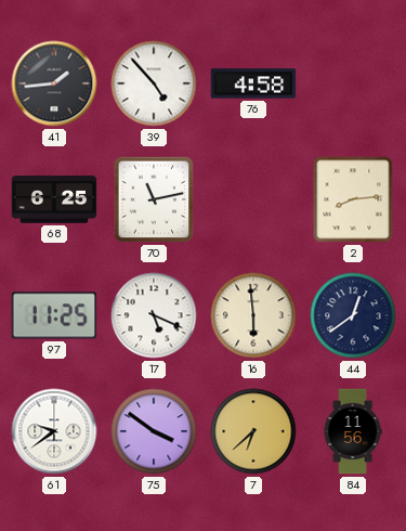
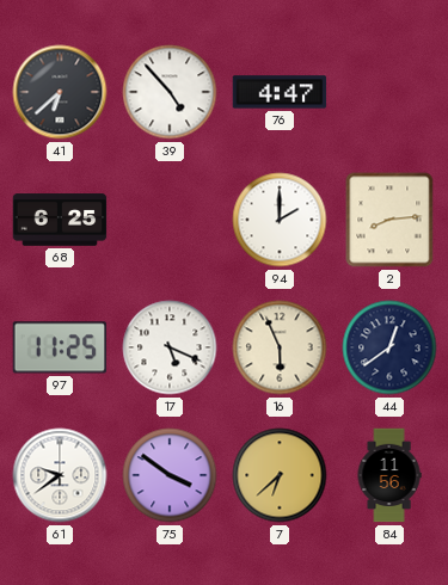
41: 1:44 -> 6:38
76: 4:58 -> 4:47
70: 11:13 -> none
94: none -> 2:00
16: 5:59 -> 5:56
